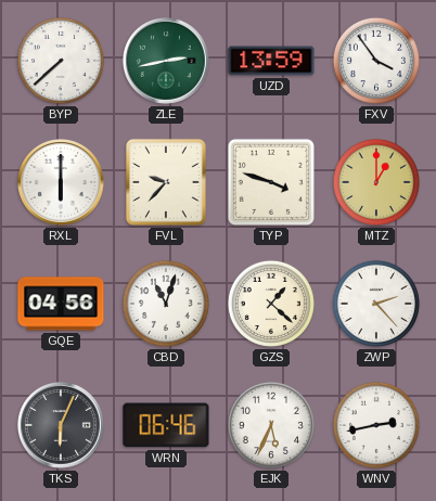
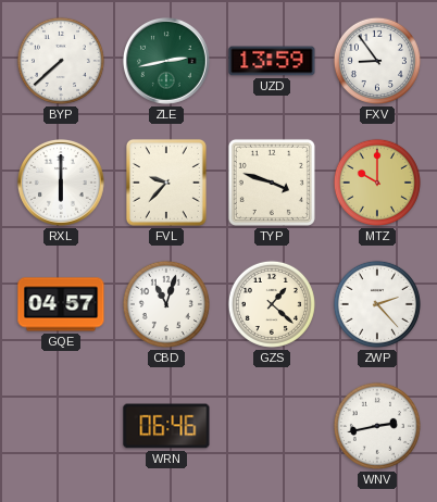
FXV: 3:54 -> 8:54
MTZ: 1:00 -> 10:00
GQE: 04:56 -> 04:57
TKS: 6:04 -> none
EJK: 5:34 -> none
